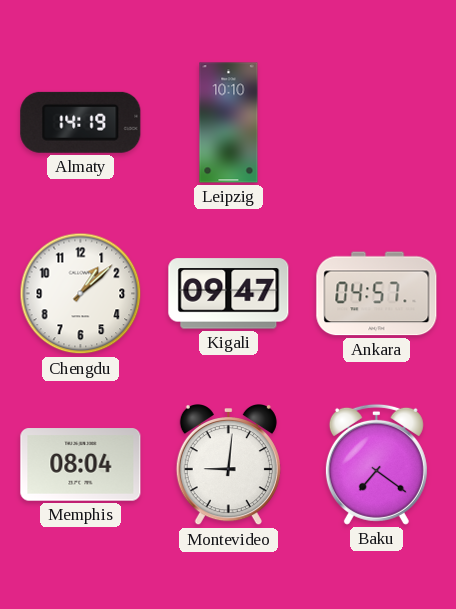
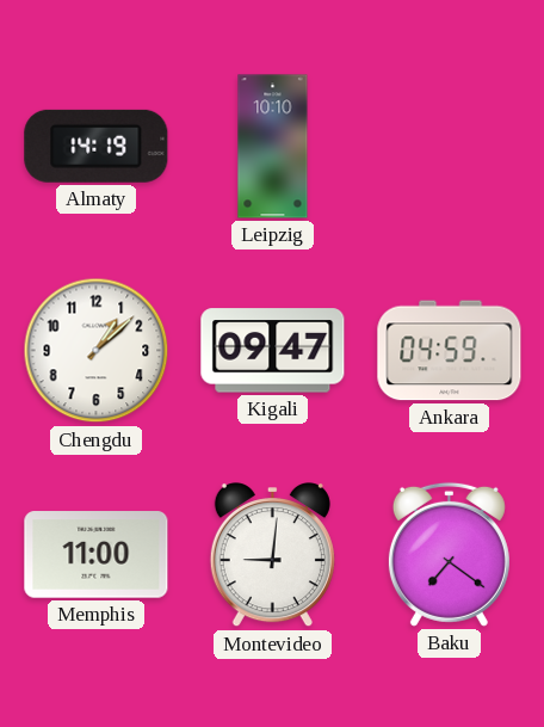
Ankara: 04:57 -> 04:59
Memphis: 08:04 -> 11:00
